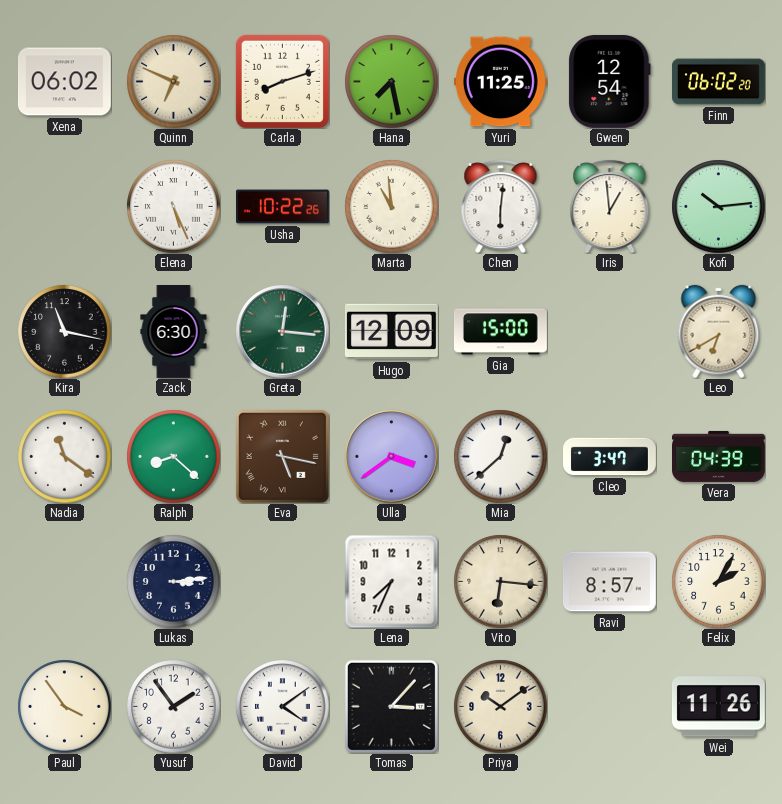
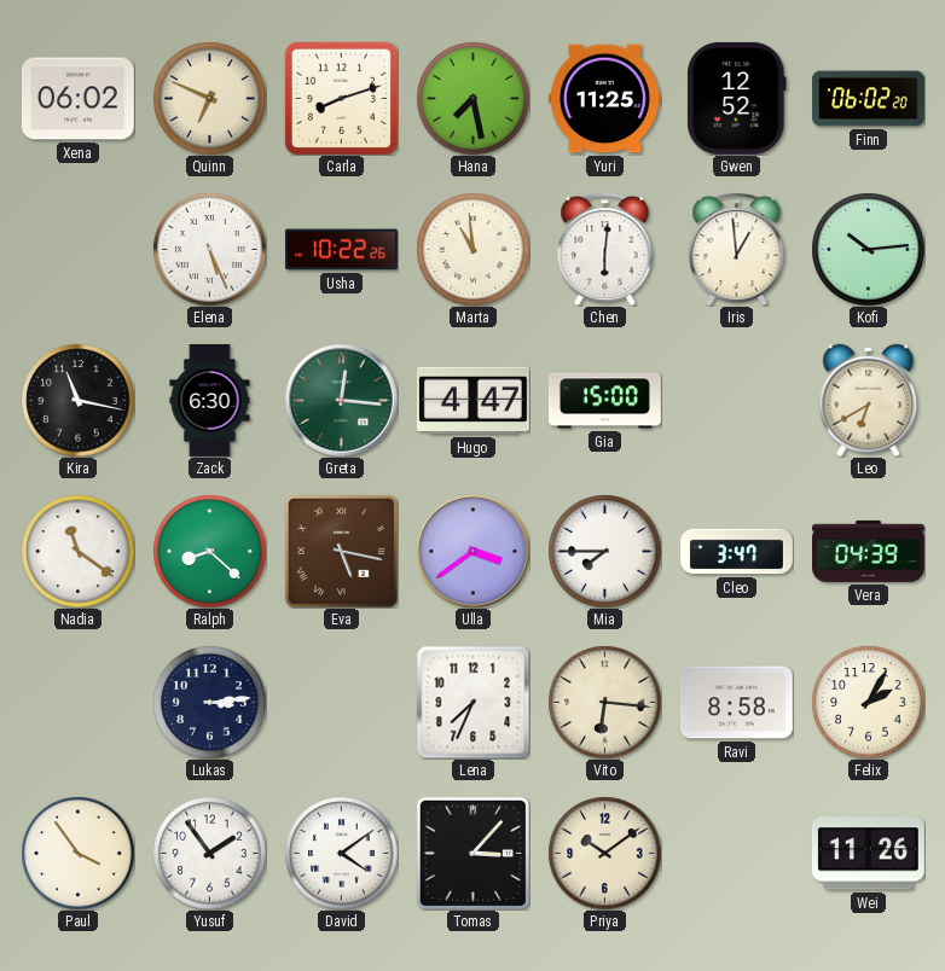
Gwen: 12:54 -> 12:52
Hugo: 12:09 -> 4:47
Mia: 12:38 -> 7:45
Ravi: 8:57 -> 8:58
